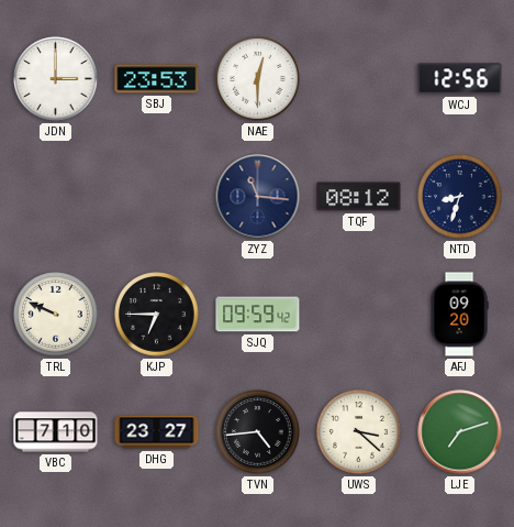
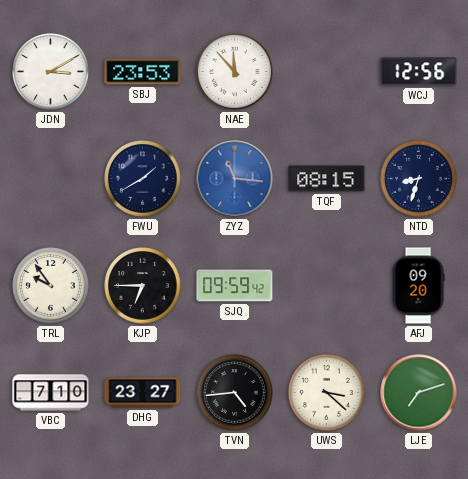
JDN: 3:00 -> 3:10
NAE: 12:30 -> 11:53
FWU: none -> 1:40
ZYZ dial: navy -> blue
TQF: 08:12 -> 08:15
TRL: 9:49 -> 9:54
